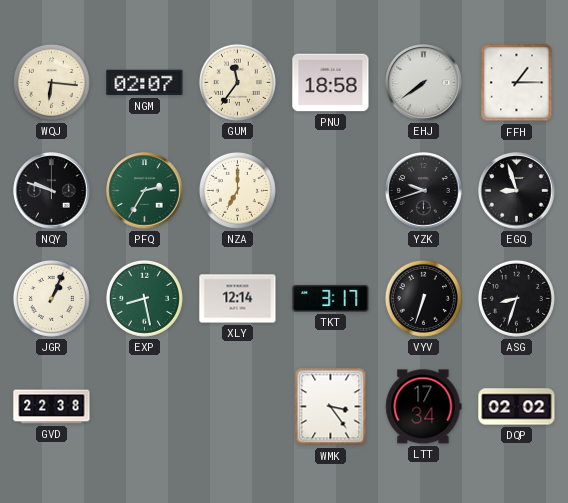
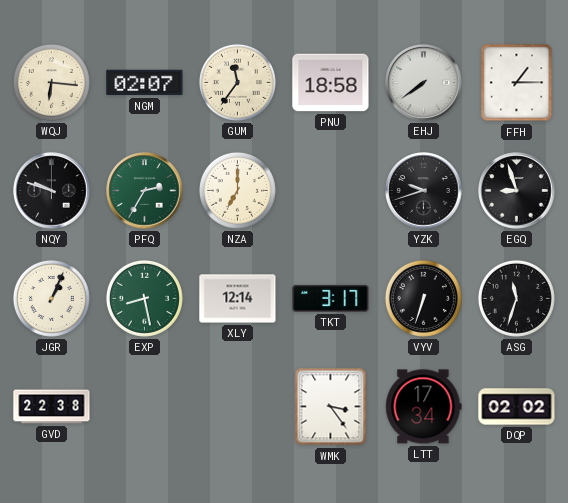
ASG: 8:33 -> 11:33
